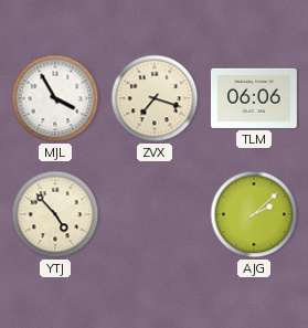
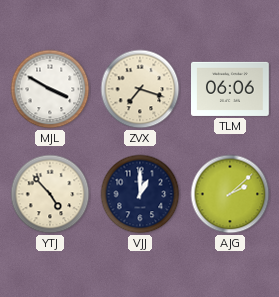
MJL: 3:55 -> 3:50
VJJ: none -> 1:00
